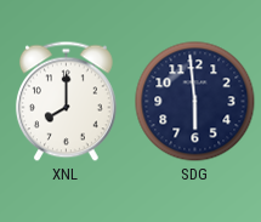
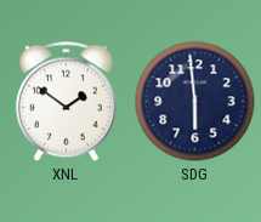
XNL: 8:00 -> 1:51
